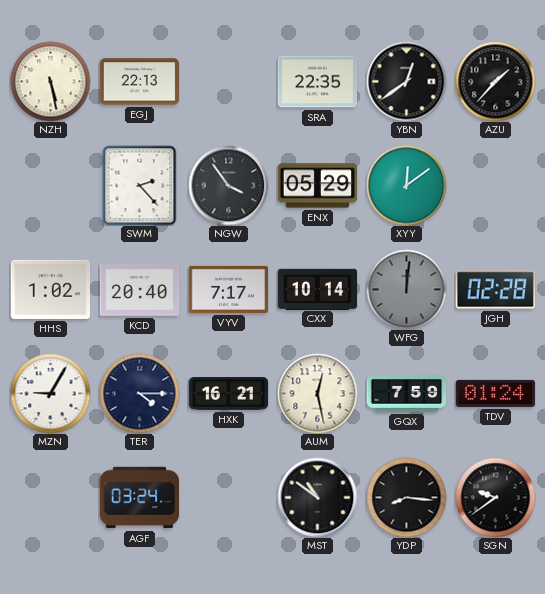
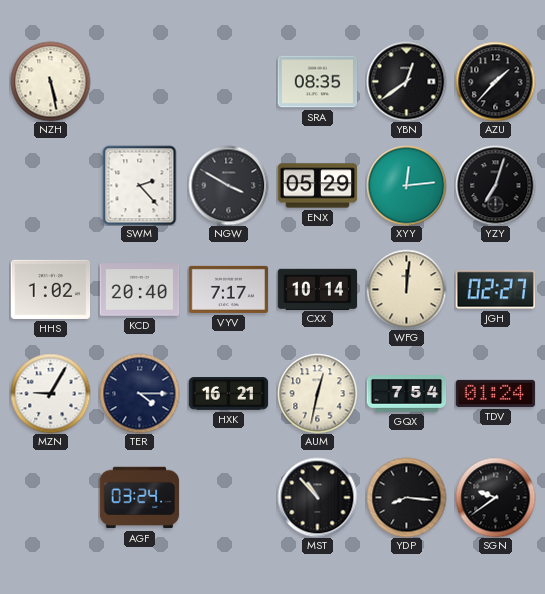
EGJ: 22:13 -> none
SRA: 22:35 -> 08:35
NGW: 3:54 -> 3:50
XYY: 12:09 -> 12:14
YZY: none -> 7:03
WFG dial: grey -> cream
JGH: 02:28 -> 02:27
AUM: 12:28 -> 12:32
GQX: 7:59 -> 7:54
MST: 10:51 -> 10:53
